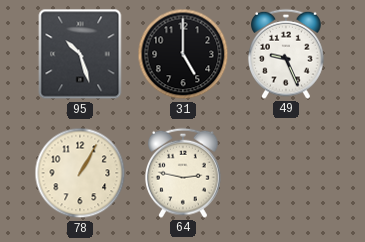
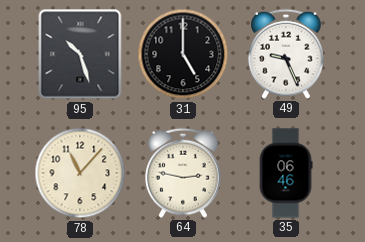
78: 1:05 -> 11:07
35: none -> 06:46
